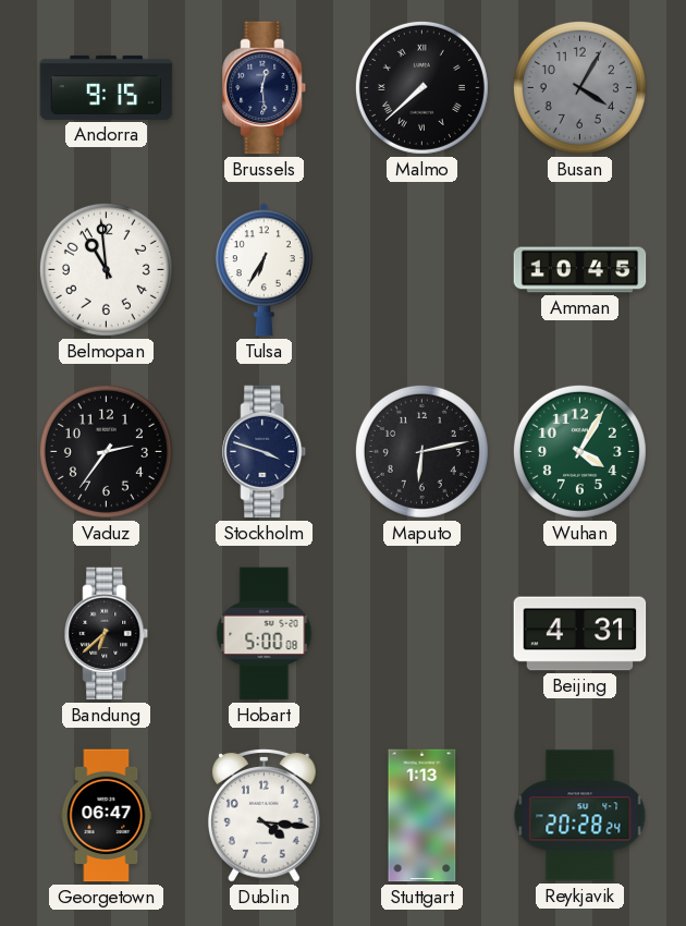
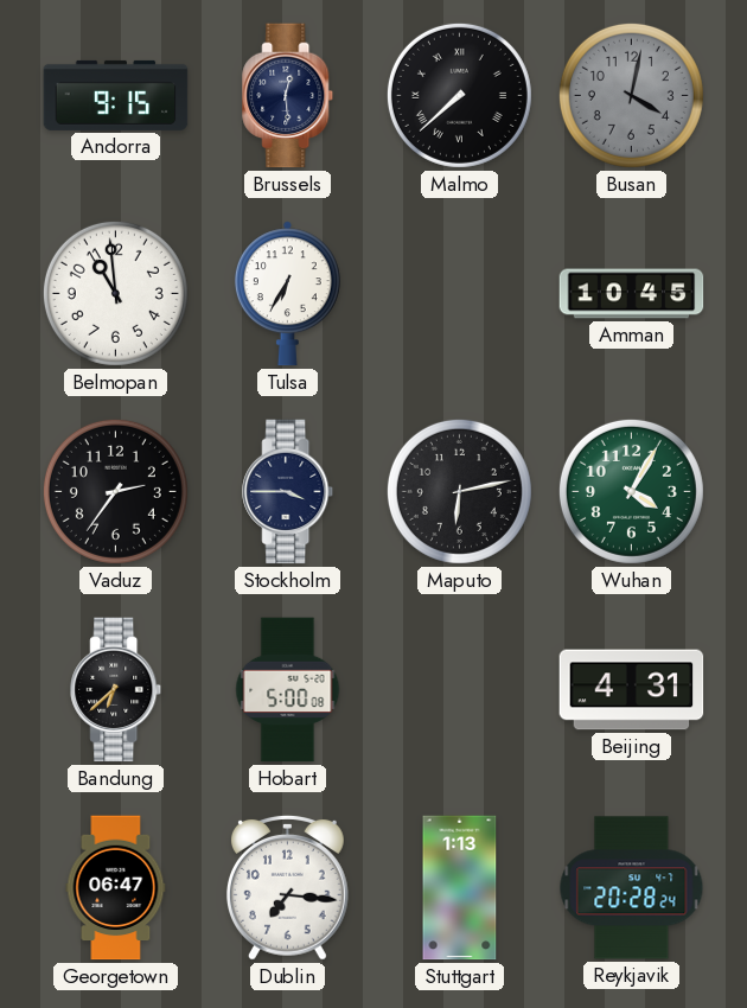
Busan: 4:05 -> 4:02
Stockholm: 3:48 -> 3:45
Dublin: 4:16 -> 7:16
